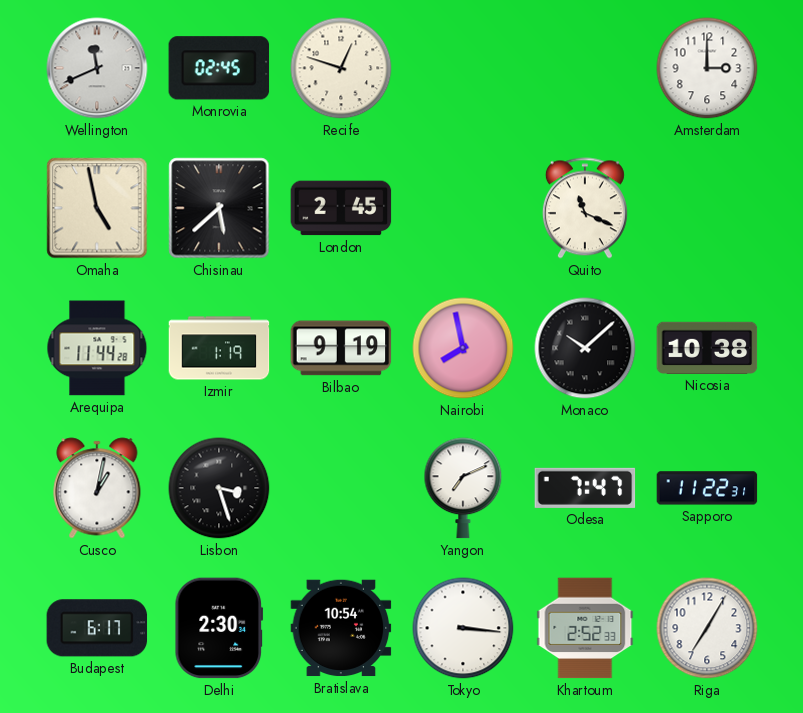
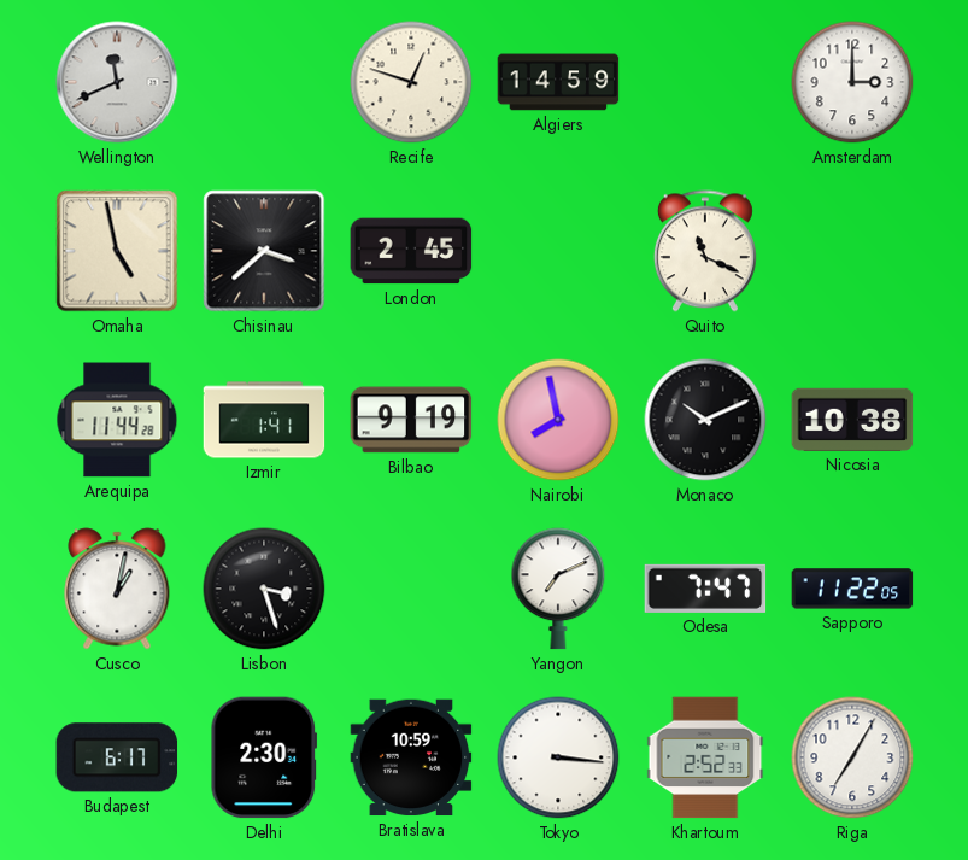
Monrovia: 02:45 -> none
Algiers: none -> 14:59
Chisinau: 5:38 -> 3:38
Izmir: 1:19 -> 1:41
Monaco: 10:08 -> 10:11
Sapporo: 11:22:31 -> 11:22:05
Bratislava: 10:54 -> 10:59
